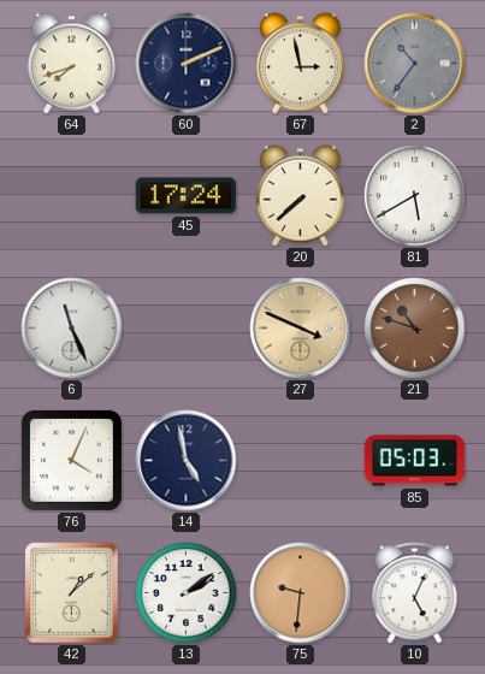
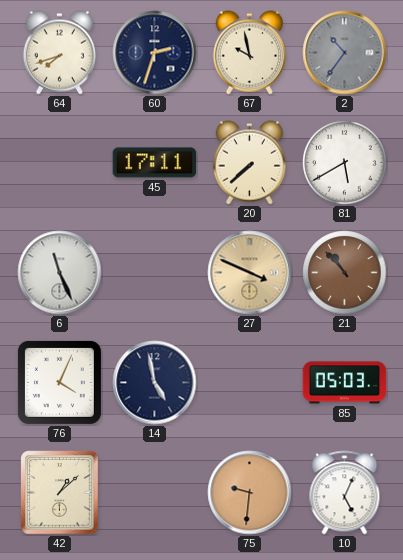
60: 2:11 -> 2:33
67: 2:58 -> 9:58
45: 17:24 -> 17:11
21: 10:48 -> 10:53
13: 2:09 -> none
